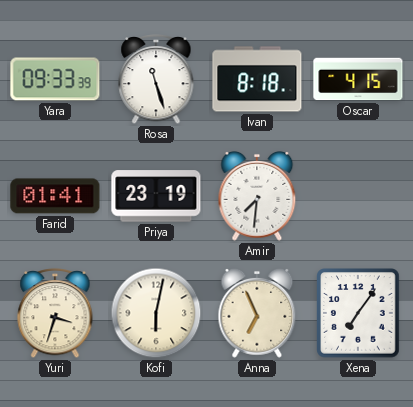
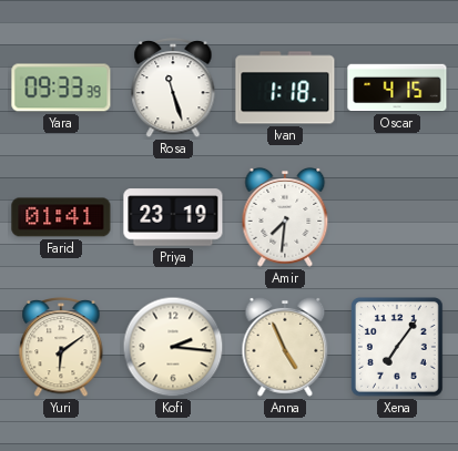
Ivan: 8:18 -> 1:18
Yuri: 3:33 -> 6:09
Kofi: 6:02 -> 2:16
Anna: 6:56 -> 4:56
